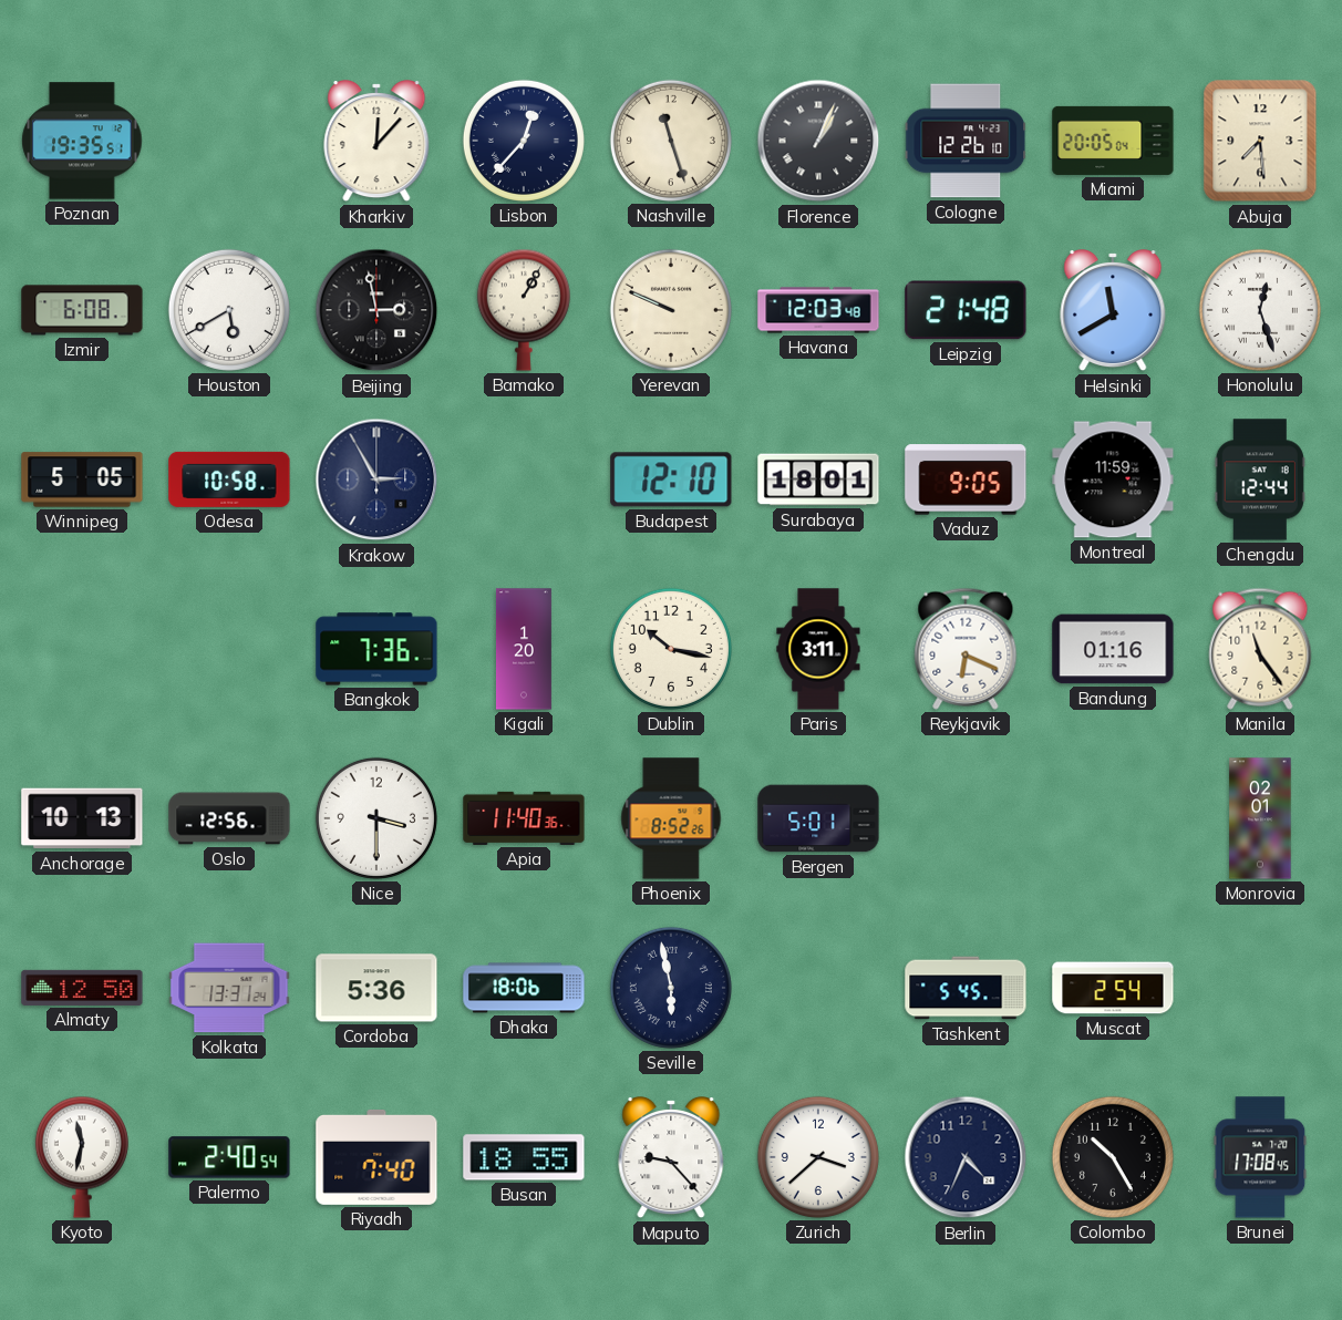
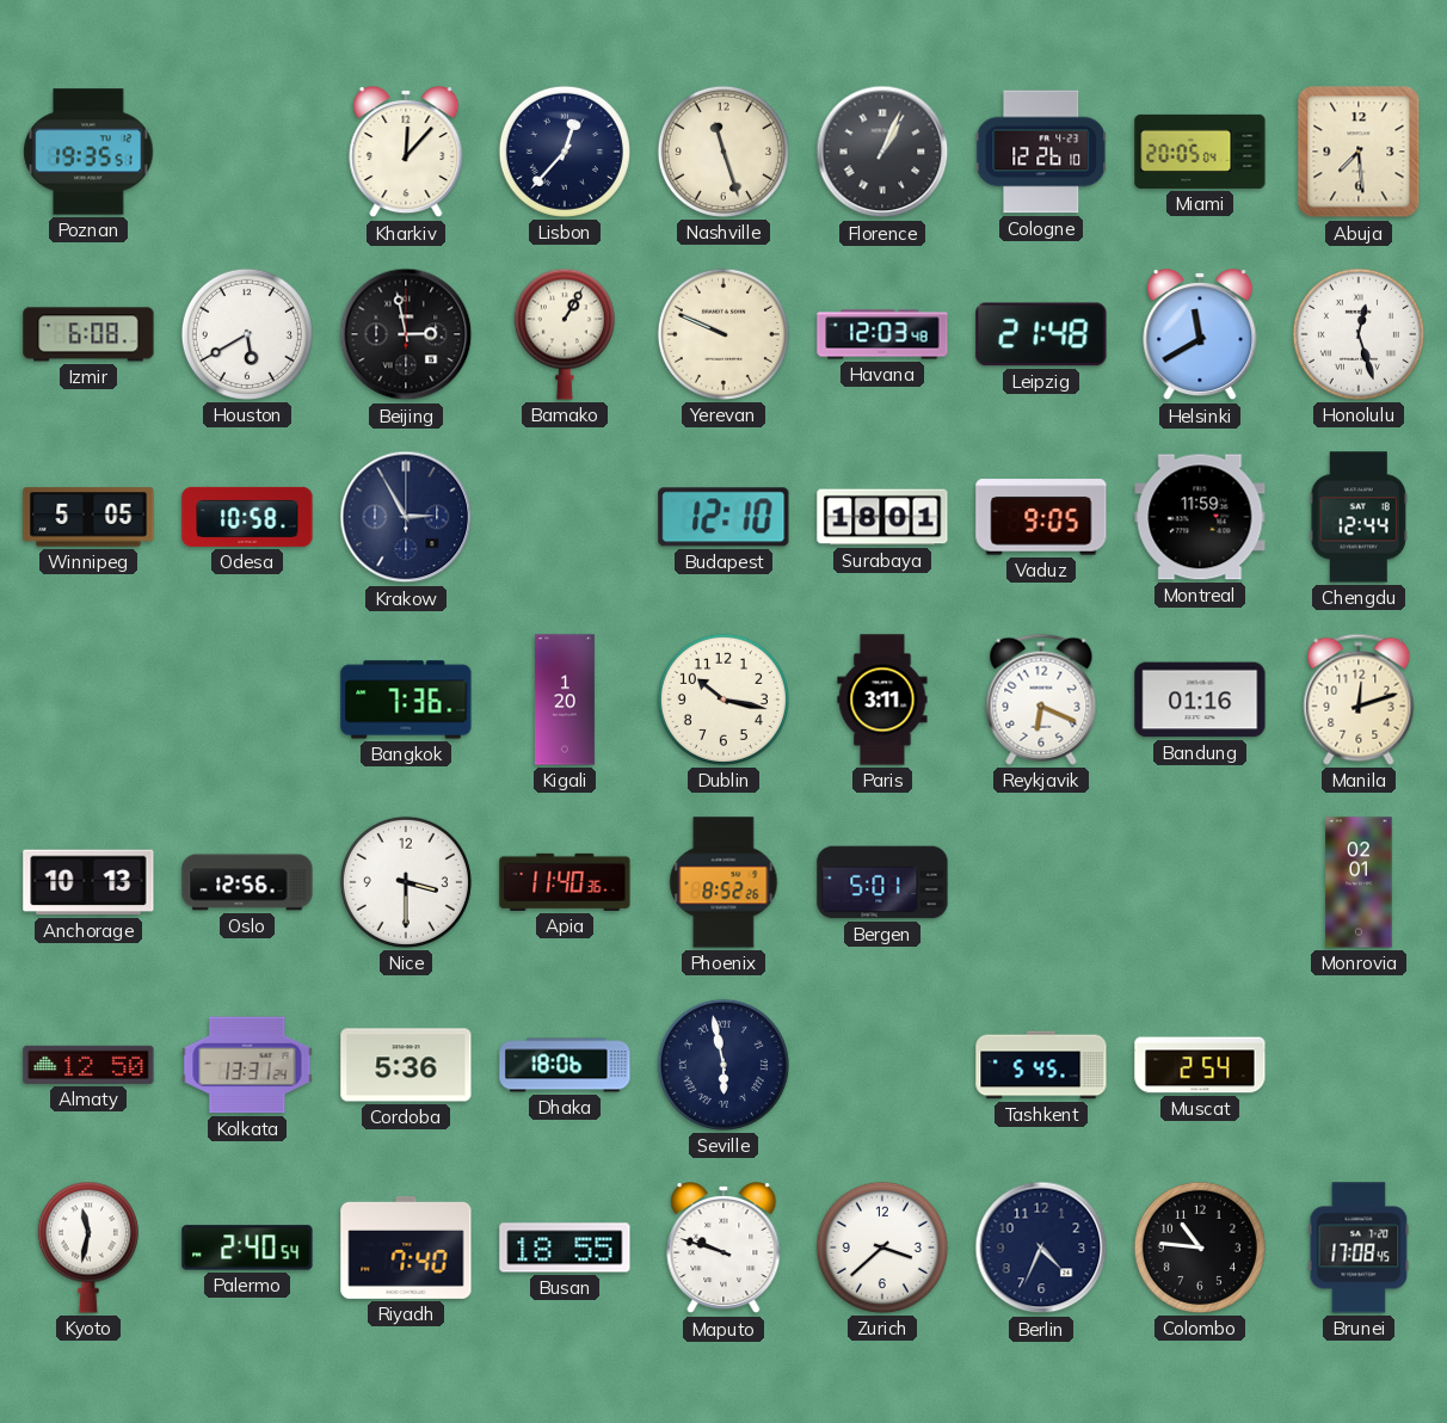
Manila: 11:24 -> 12:12
Maputo: 9:23 -> 9:48
Colombo: 10:25 -> 10:46
